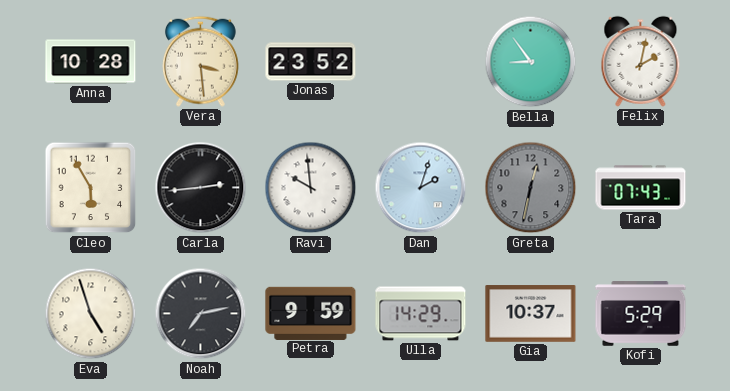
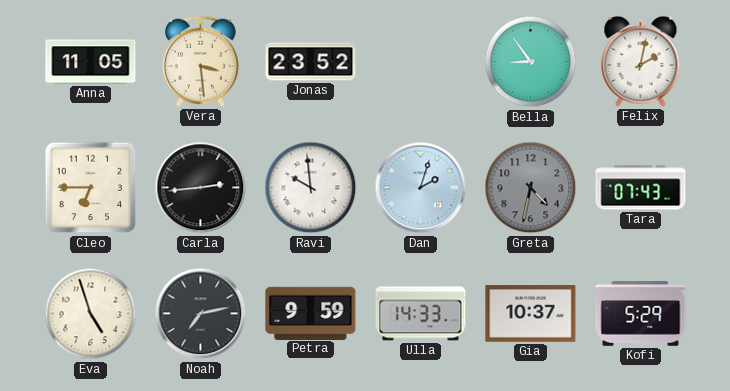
Anna: 10:28 -> 11:05
Cleo: 5:55 -> 6:45
Greta: 12:32 -> 4:32
Ulla: 14:29 -> 14:33
